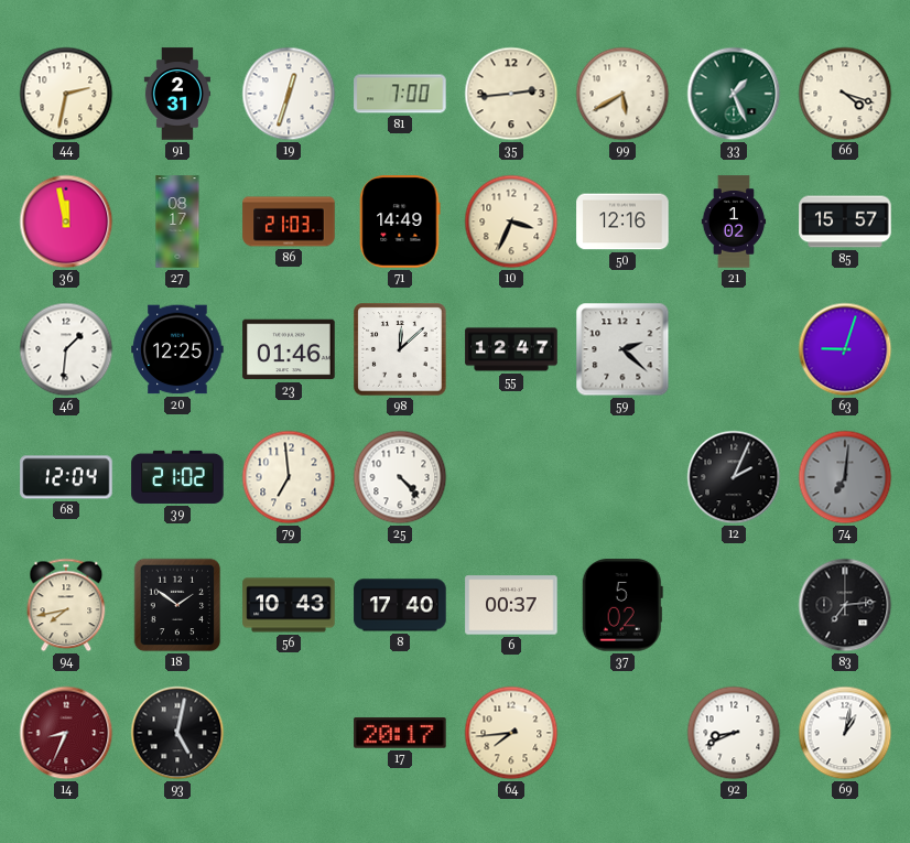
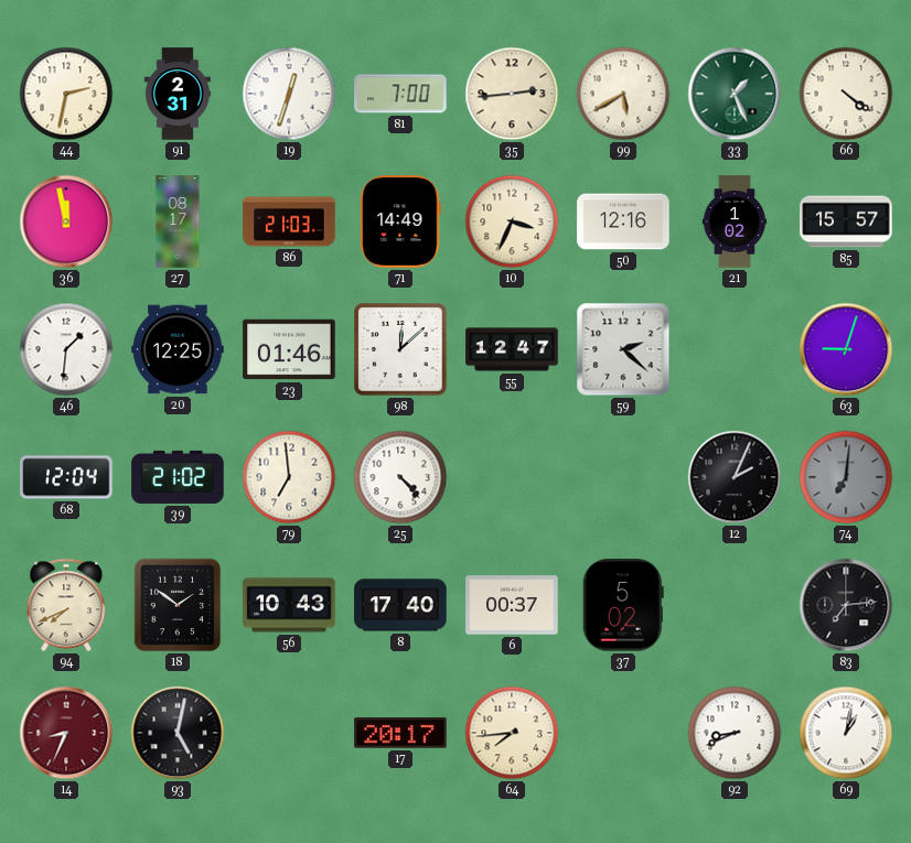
66: 4:18 -> 4:21
94: 7:43 -> 7:41
